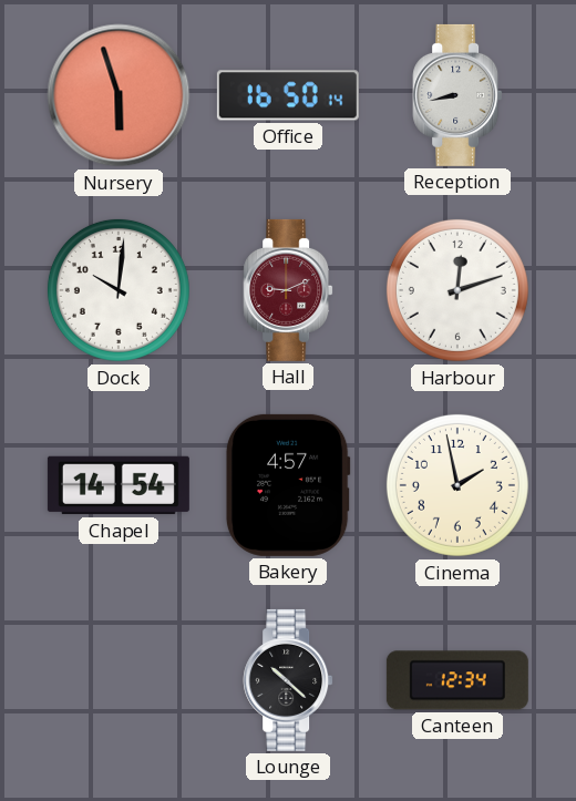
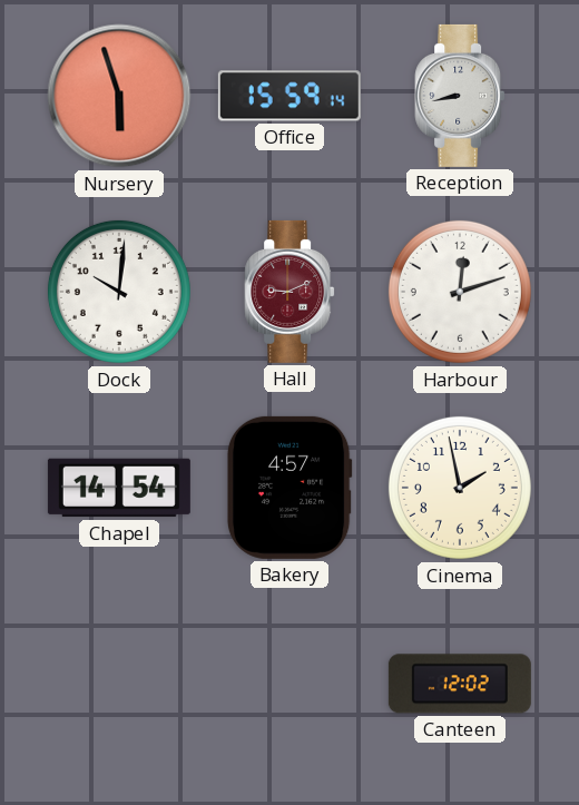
Office: 16:50 -> 15:59
Lounge: 10:22 -> none
Canteen: 12:34 -> 12:02
